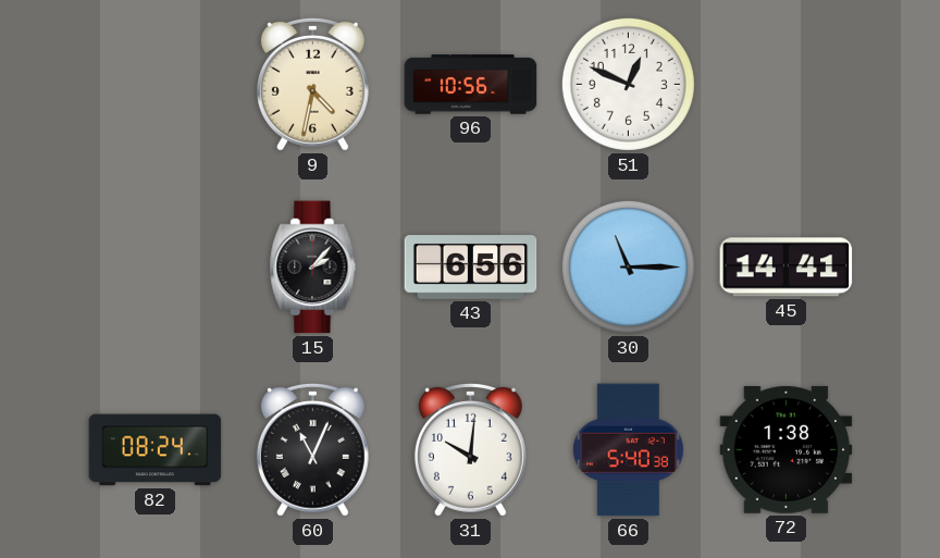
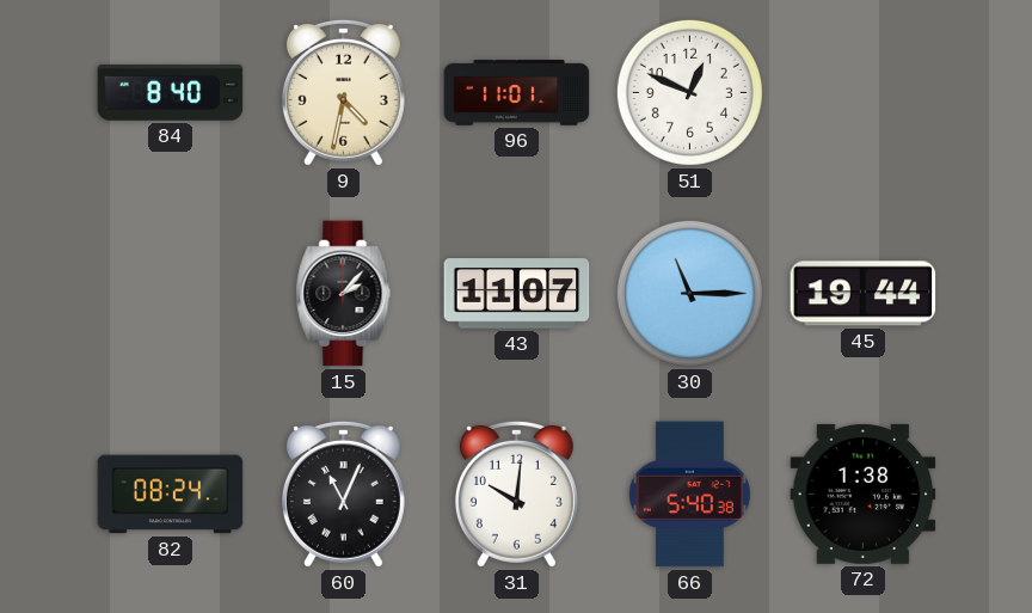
84: none -> 8:40
96: 10:56 -> 11:01
43: 6:56 -> 11:07
45: 14:41 -> 19:44
